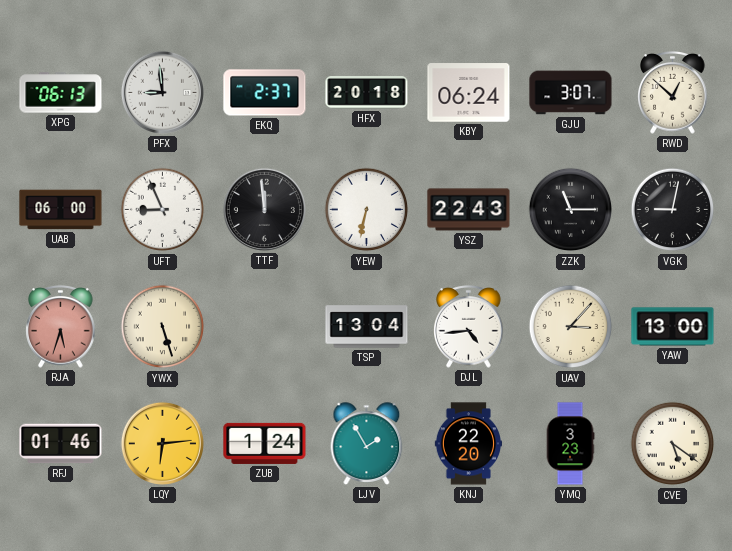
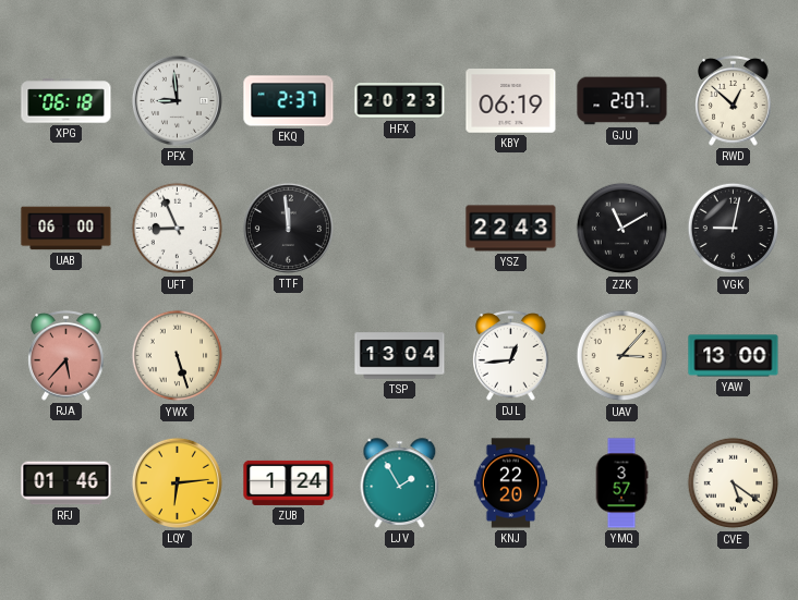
XPG: 06:13 -> 06:18
HFX: 20:18 -> 20:23
KBY: 06:24 -> 06:19
GJU: 3:07 -> 2:07
YEW: 6:32 -> none
ZZK: 11:15 -> 11:10
RJA: 5:33 -> 5:37
DJL: 4:44 -> 12:44
YMQ: 3:23 -> 3:57
